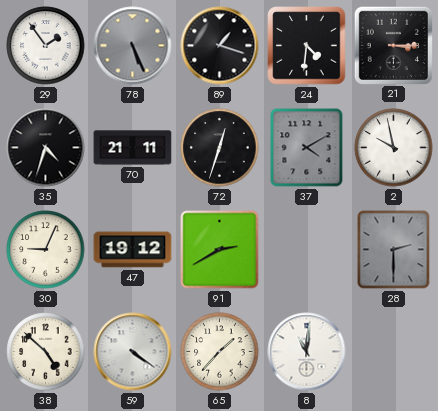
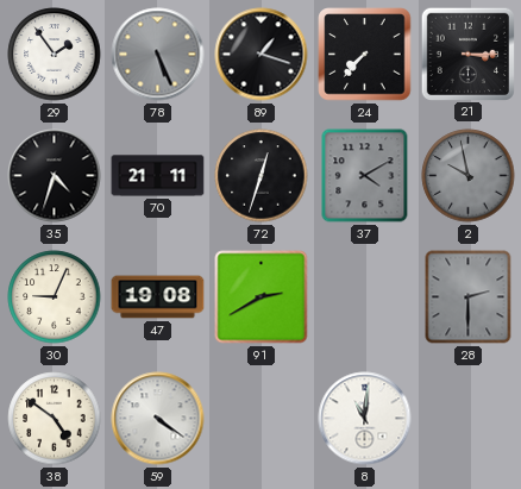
24: 4:31 -> 7:37
2 dial: white -> grey
47: 19:12 -> 19:08
38: 4:52 -> 4:51
65: 1:37 -> none
